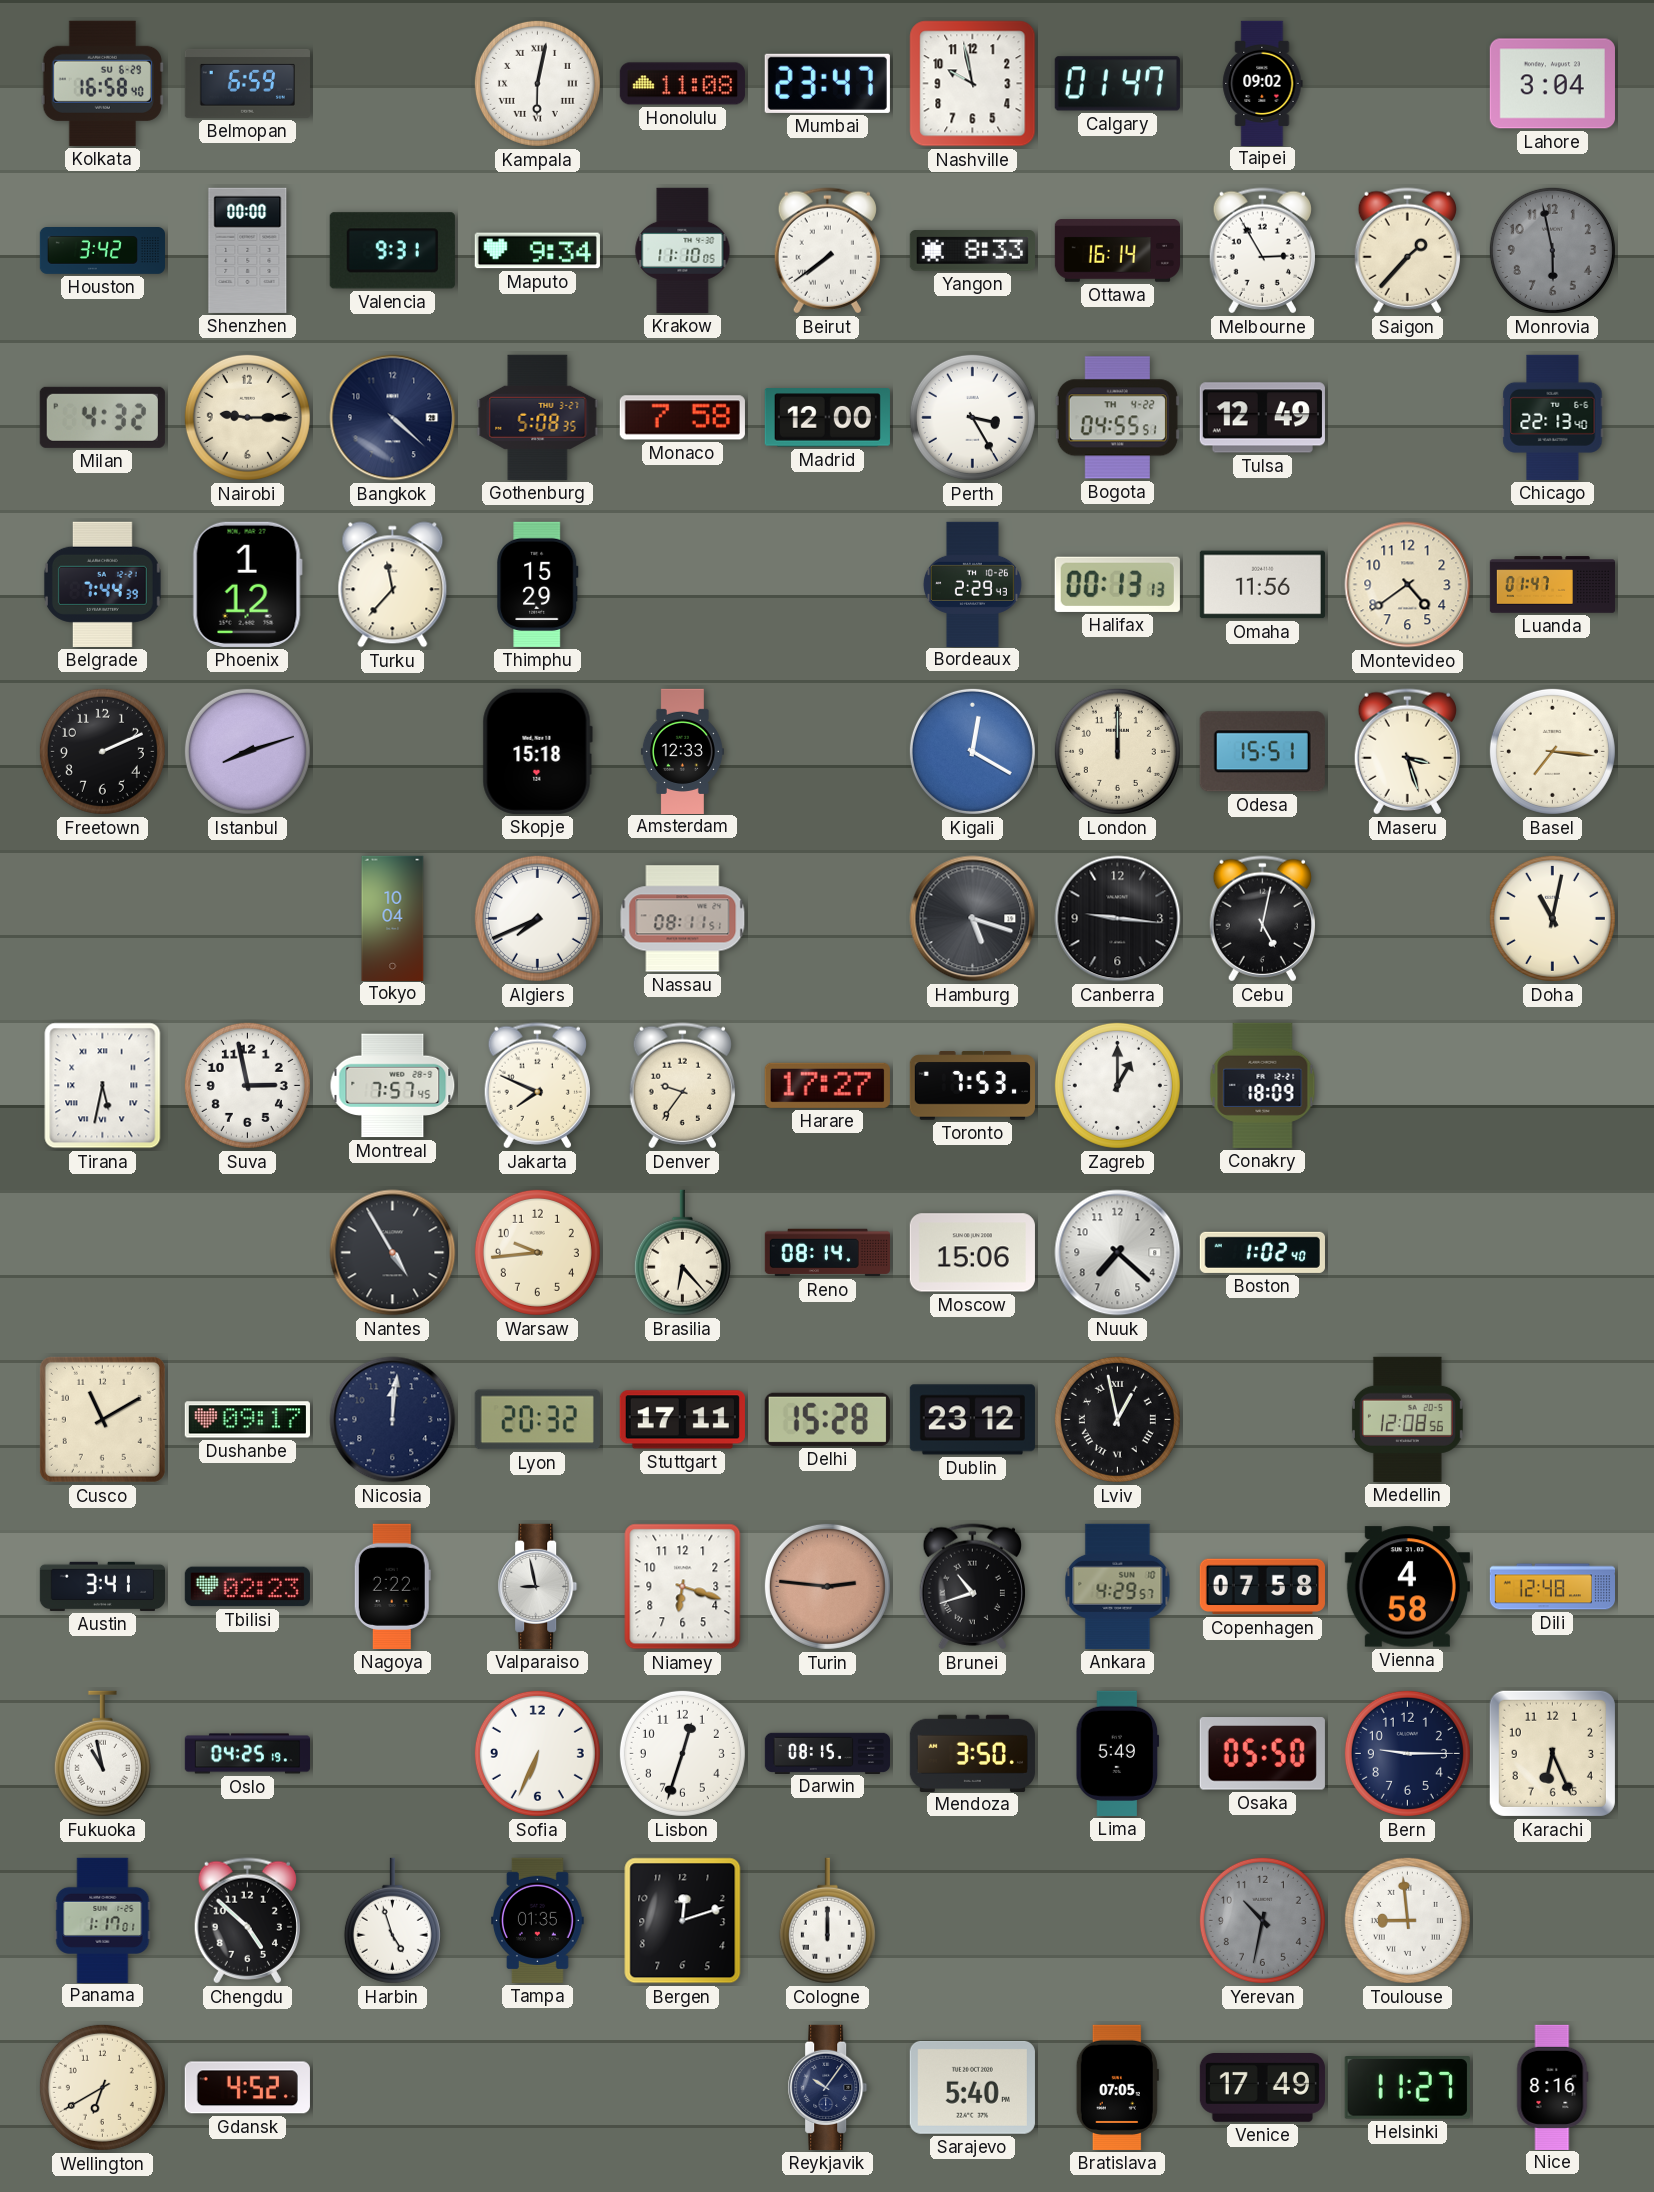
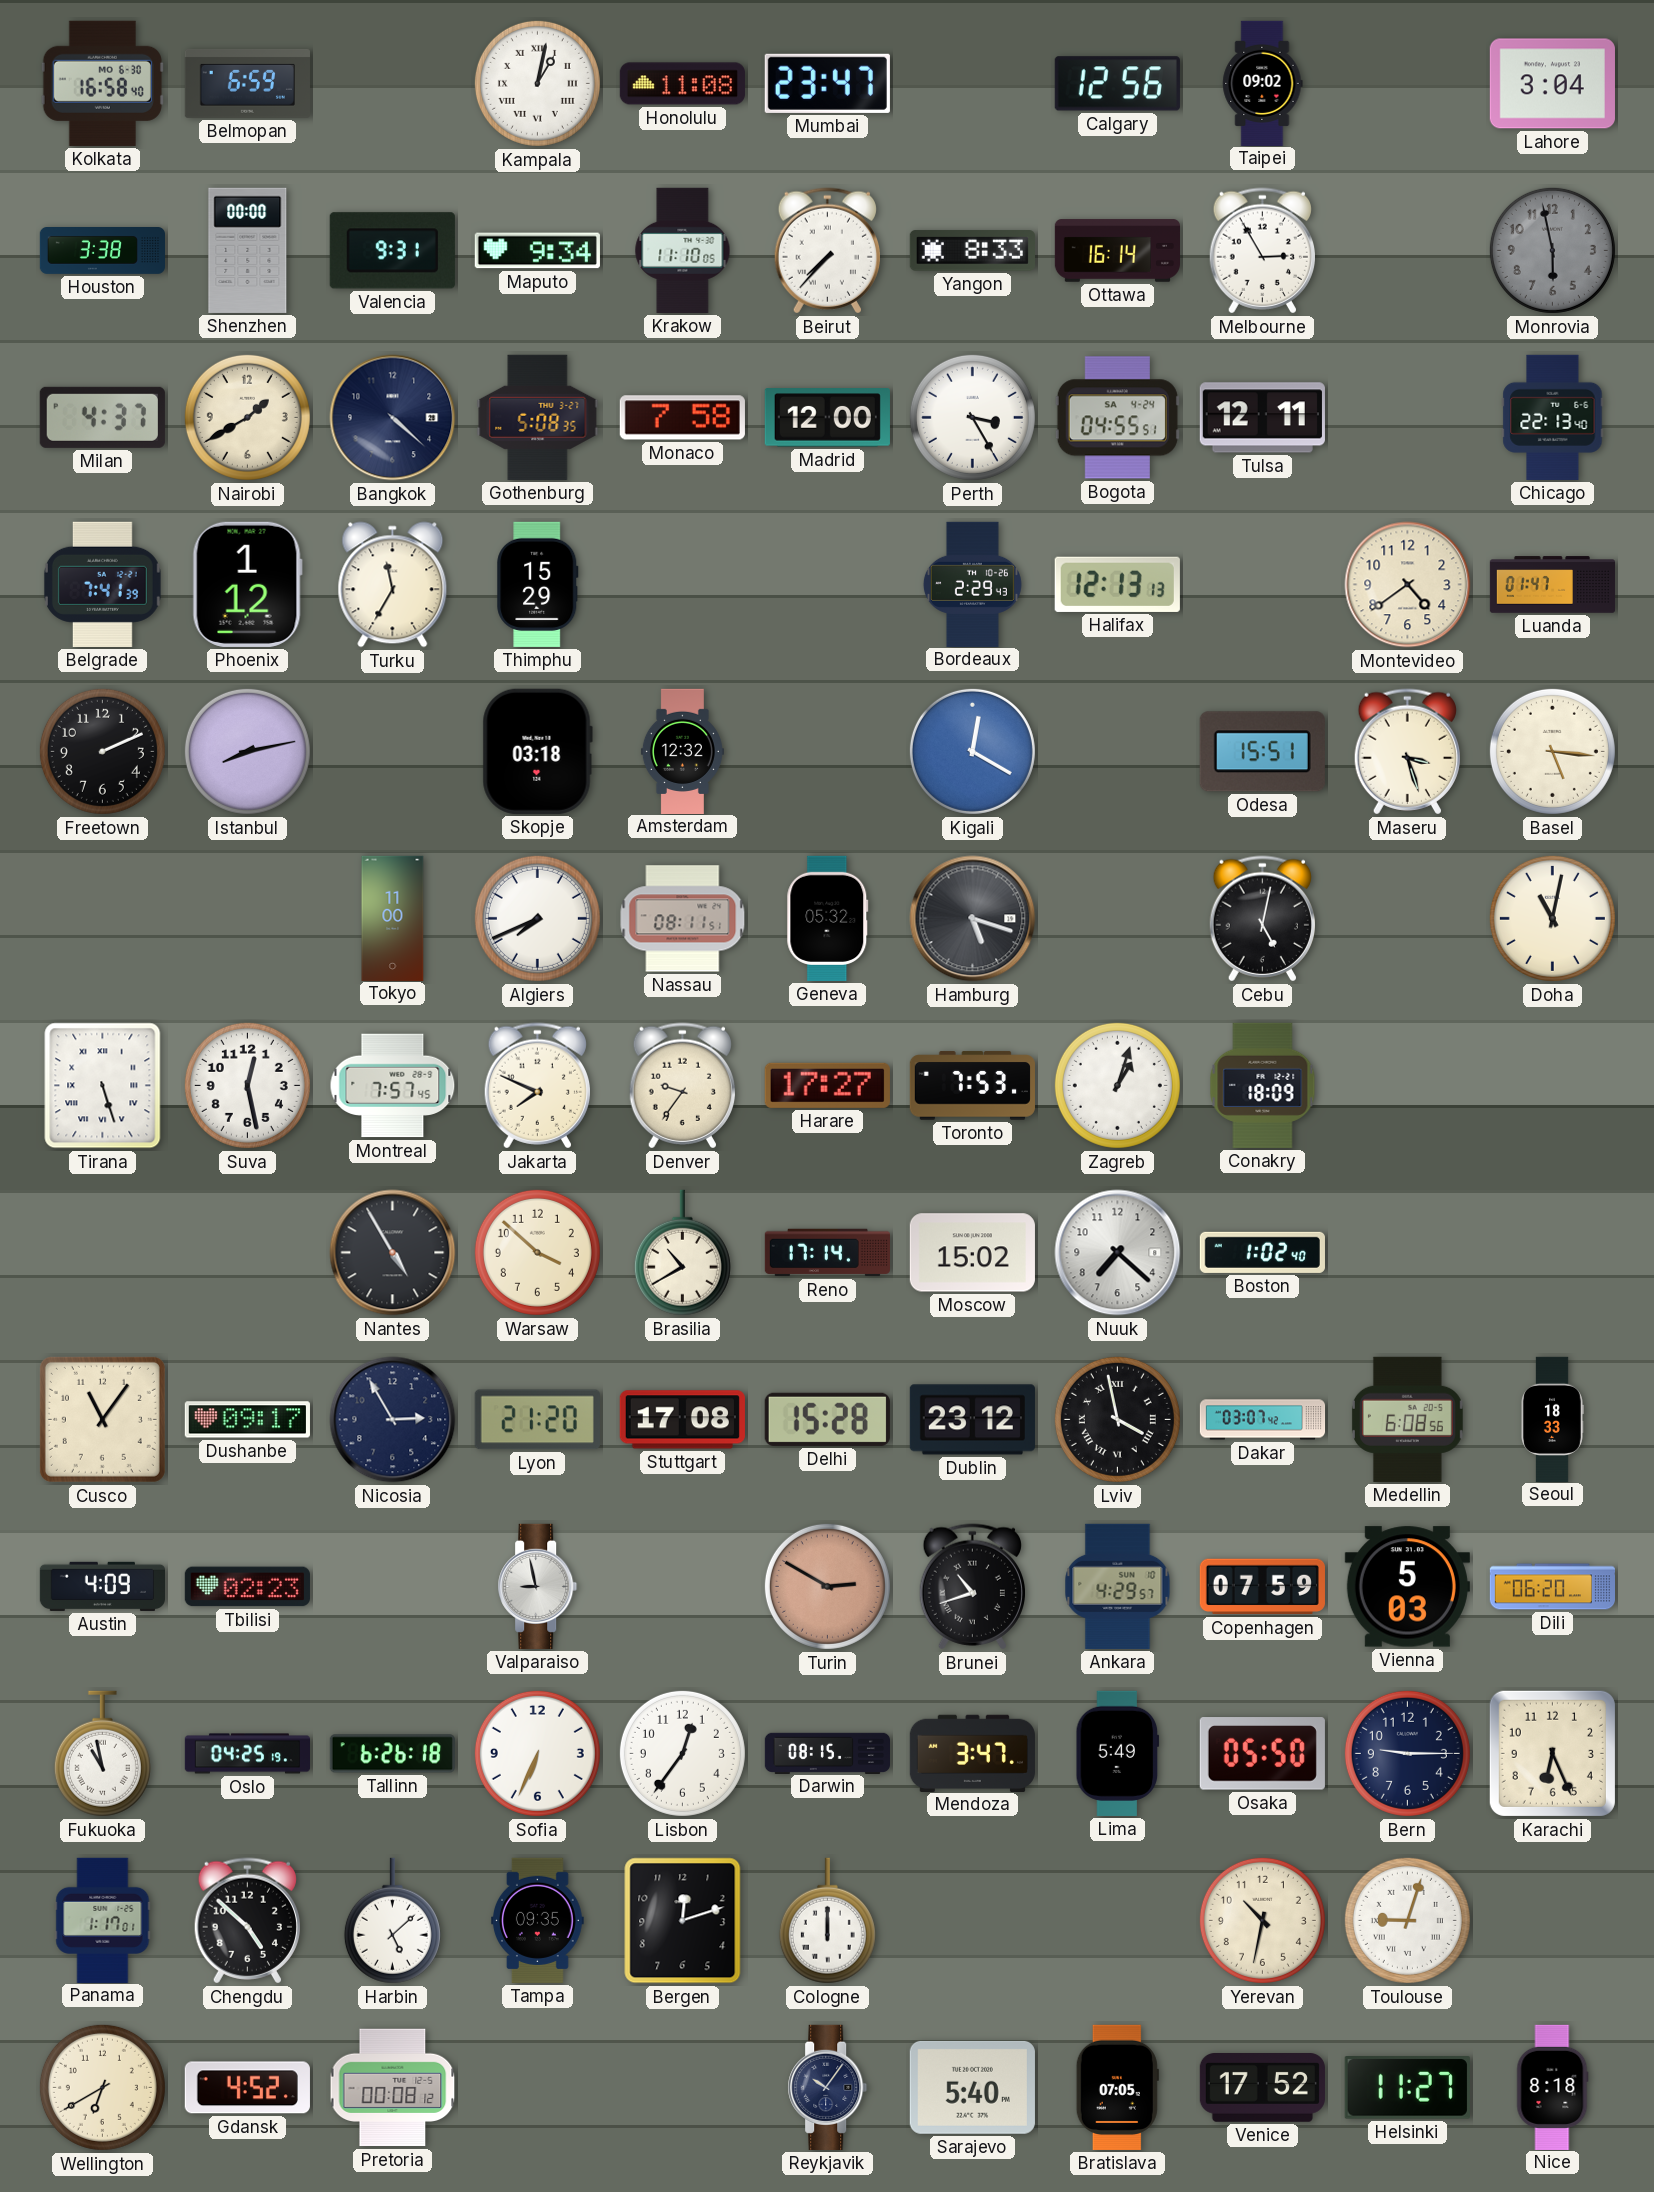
Kolkata date: SU 6-29 -> MO 6-30
Kampala: 6:02 -> 1:02
Nashville: 9:58 -> none
Calgary: 01:47 -> 12:56
Houston: 3:42 -> 3:38
Beirut: 7:39 -> 7:37
Saigon: 1:37 -> none
Milan: 4:32 -> 4:37
Nairobi: 9:15 -> 1:40
Bogota date: TH 4-22 -> SA 4-24
Tulsa: 12:49 -> 12:11
Belgrade: 7:44 -> 7:41
Turku: 11:37 -> 11:35
Halifax: 00:13 -> 12:13
Omaha: 11:56 -> none
Istanbul: 8:12 -> 8:13
Skopje: 15:18 -> 03:18
Amsterdam: 12:33 -> 12:32
London: 12:00 -> none
Basel: 7:16 -> 5:16
Tokyo: 10:04 -> 11:00
Geneva: none -> 05:32
Canberra: 9:16 -> none
Tirana: 5:32 -> 5:27
Suva: 2:58 -> 12:28
Zagreb: 1:00 -> 1:03
Warsaw: 9:44 -> 3:52
Brasilia: 6:23 -> 10:40
Reno: 08:14 -> 17:14
Moscow: 15:06 -> 15:02
Cusco: 11:10 -> 11:06
Nicosia: 12:01 -> 2:55
Lyon: 20:32 -> 21:20
Stuttgart: 17:11 -> 17:08
Lviv: 12:58 -> 3:58
Dakar: none -> 03:07
Medellin: 12:08 -> 6:08
Seoul: none -> 18:33
Austin: 3:41 -> 4:09
Nagoya: 2:22 -> none
Niamey: 6:18 -> none
Turin: 2:46 -> 2:50
Copenhagen: 07:58 -> 07:59
Vienna: 4:58 -> 5:03
Dili: 12:48 -> 06:20
Tallinn: none -> 6:26
Lisbon: 12:33 -> 12:36
Mendoza: 3:50 -> 3:47
Harbin: 4:57 -> 5:08
Tampa: 01:35 -> 09:35
Yerevan dial: grey -> cream
Toulouse: 8:59 -> 9:03
Pretoria: none -> 00:08
Venice: 17:49 -> 17:52
Nice: 8:16 -> 8:18
